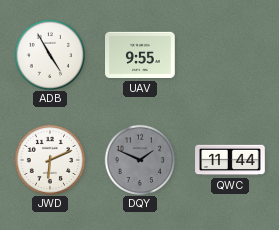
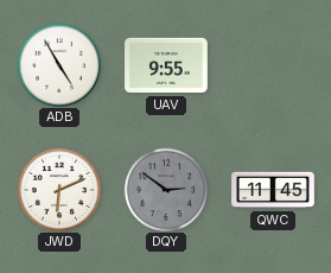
DQY: 1:49 -> 2:51
QWC: 11:44 -> 11:45
